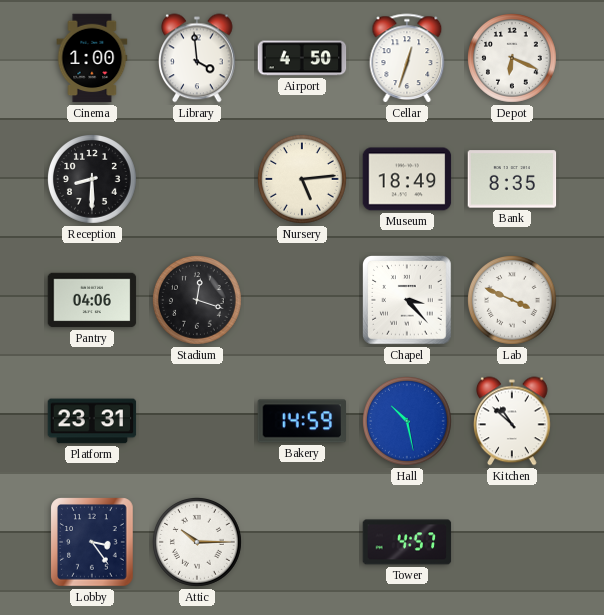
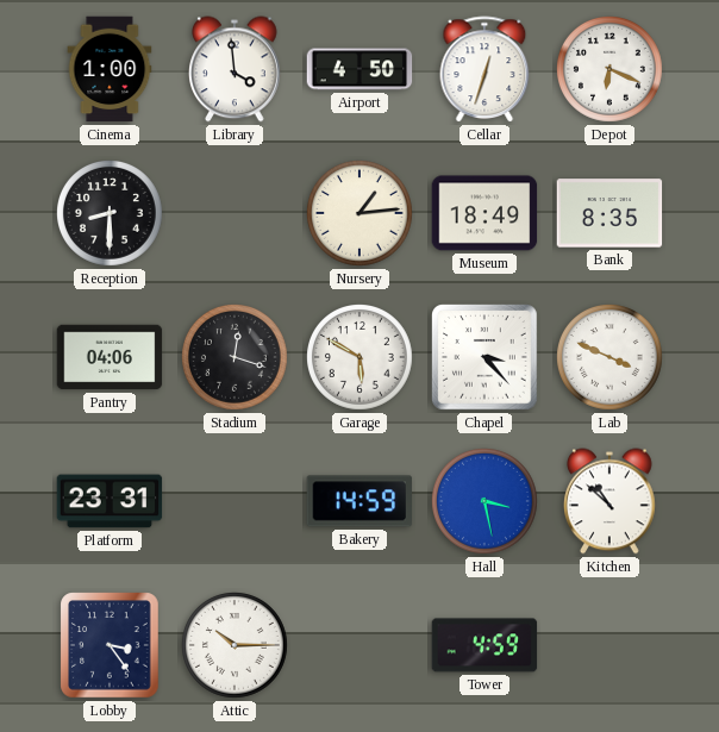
Nursery: 5:14 -> 1:14
Garage: none -> 5:50
Hall: 10:28 -> 3:28
Tower: 4:57 -> 4:59
